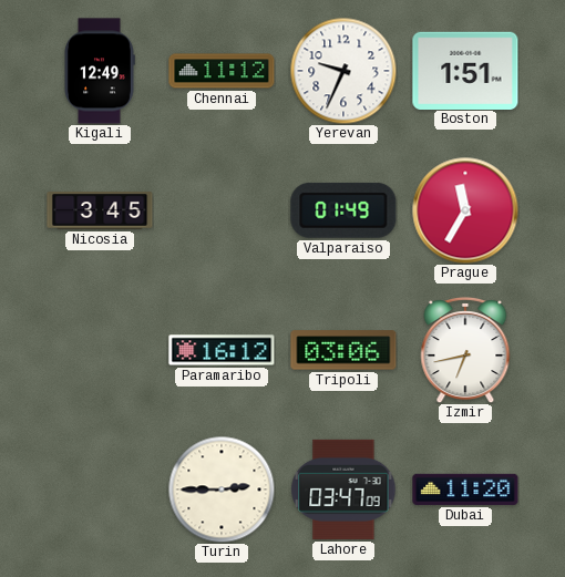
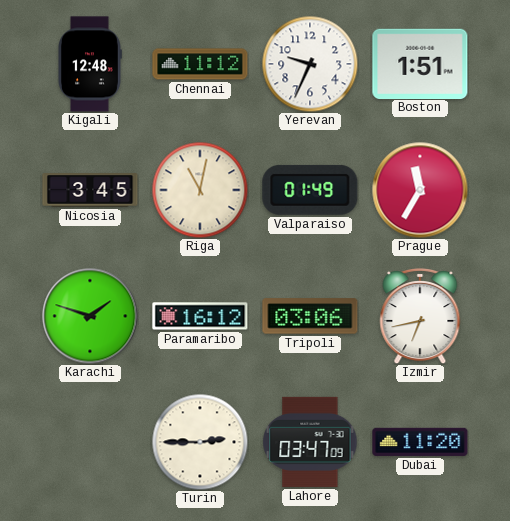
Kigali: 12:49 -> 12:48
Riga: none -> 11:02
Karachi: none -> 1:48
